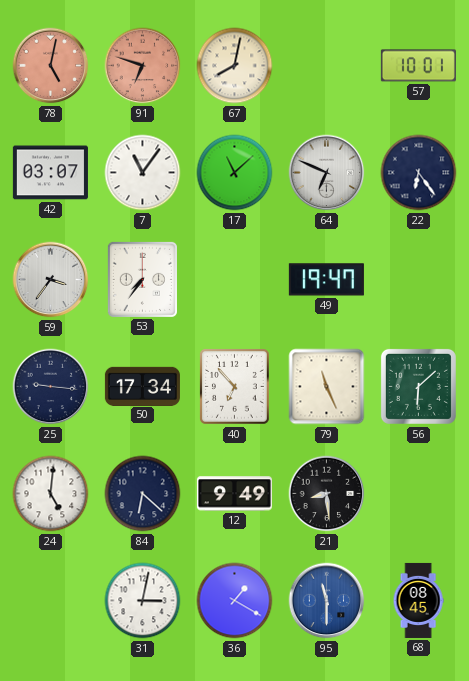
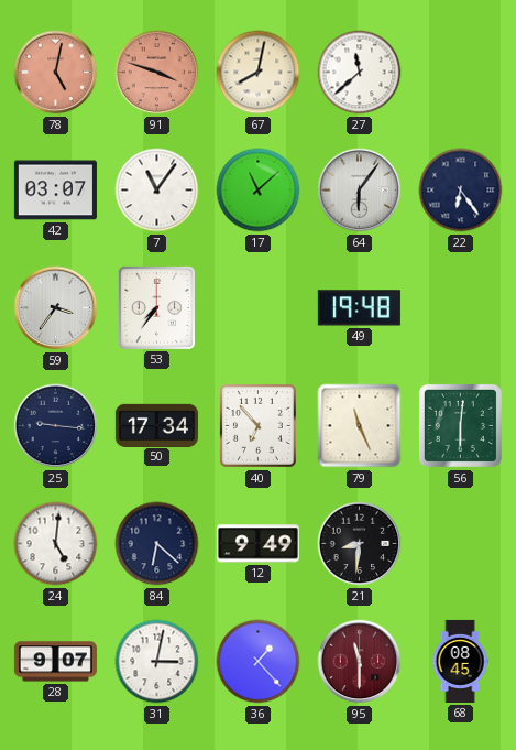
91: 6:48 -> 3:48
27: none -> 11:38
57: 10:01 -> none
64: 6:49 -> 6:06
49: 19:47 -> 19:48
56: 6:08 -> 6:01
21: 8:29 -> 8:31
28: none -> 9:07
36: 1:20 -> 1:23
95 dial: blue -> burgundy
